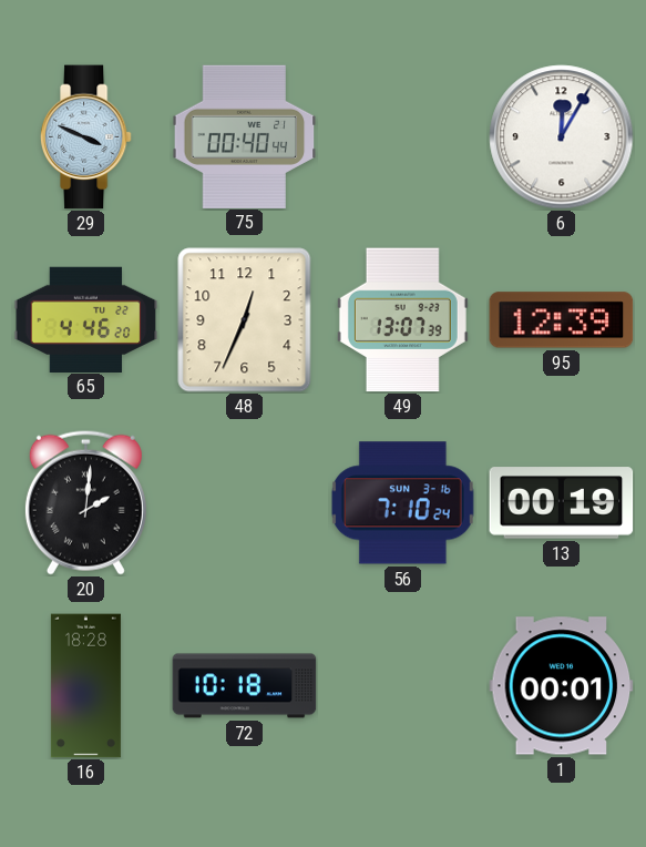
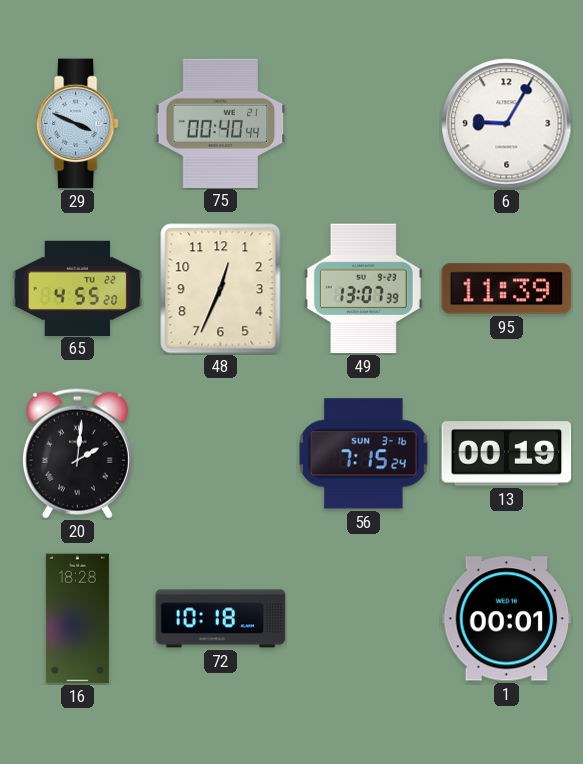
6: 12:05 -> 9:05
65: 4:46 -> 4:55
95: 12:39 -> 11:39
56: 7:10 -> 7:15
